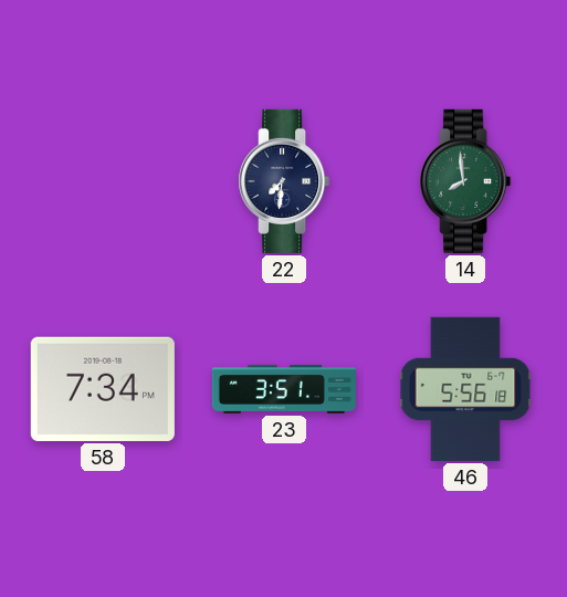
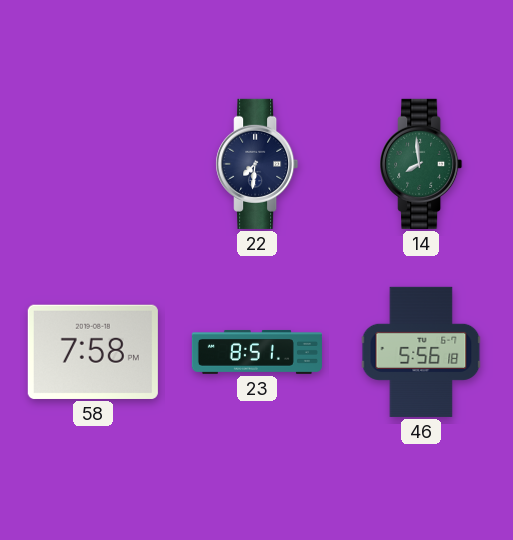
58: 7:34 -> 7:58
23: 3:51 -> 8:51
